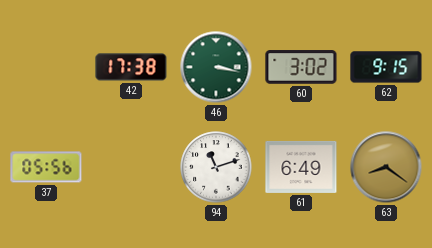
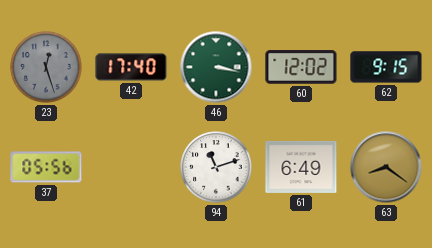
23: none -> 12:27
42: 17:38 -> 17:40
60: 3:02 -> 12:02
